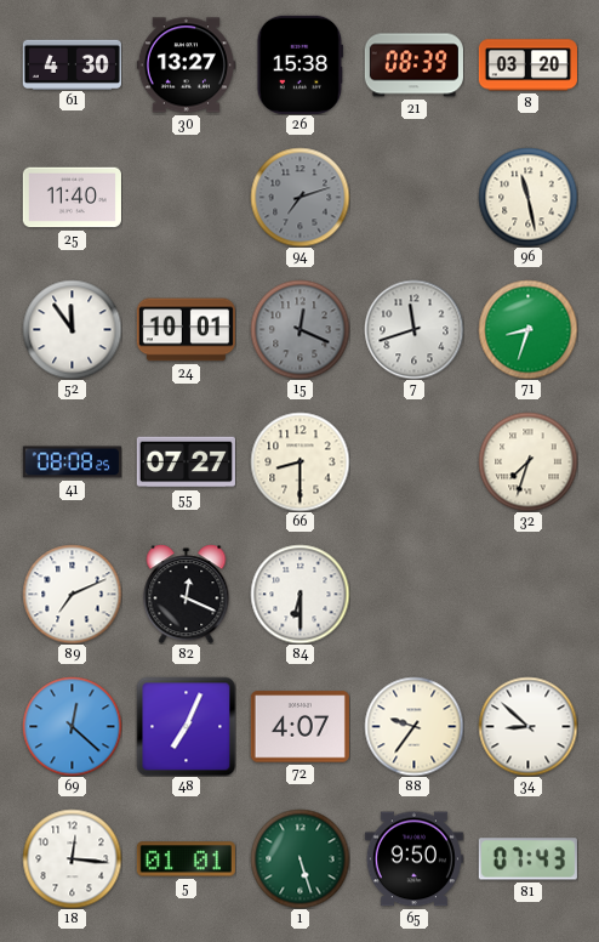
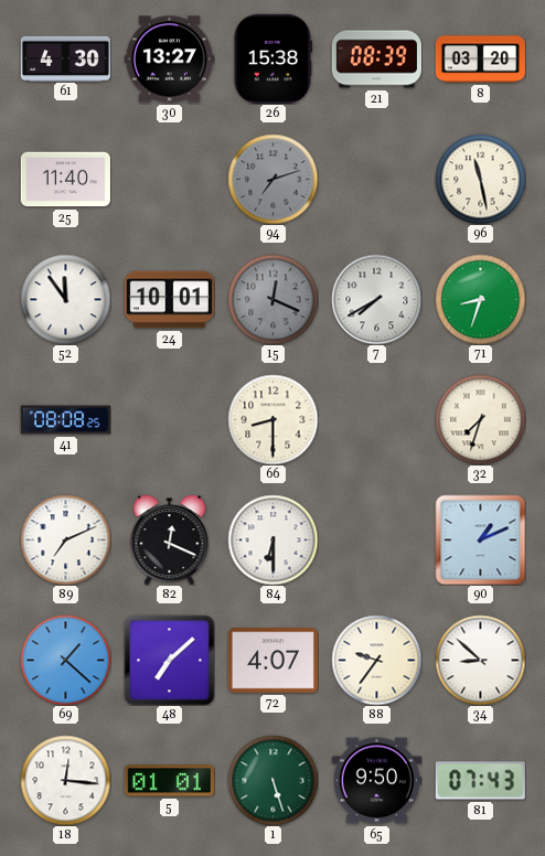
7: 11:42 -> 7:40
55: 07:27 -> none
90: none -> 1:11
69: 12:22 -> 1:22
48: 7:04 -> 7:08
